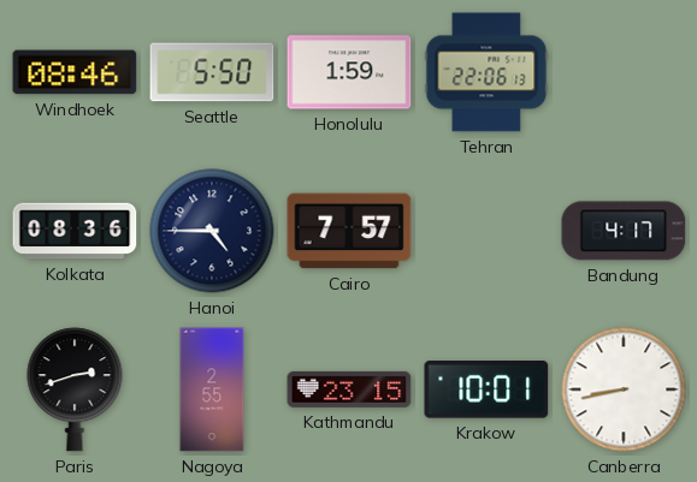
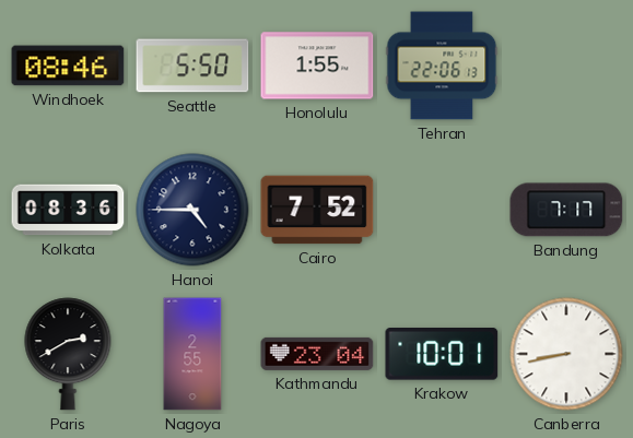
Honolulu: 1:59 -> 1:55
Cairo: 7:57 -> 7:52
Bandung: 4:17 -> 7:17
Paris: 2:42 -> 2:40
Kathmandu: 23:15 -> 23:04
